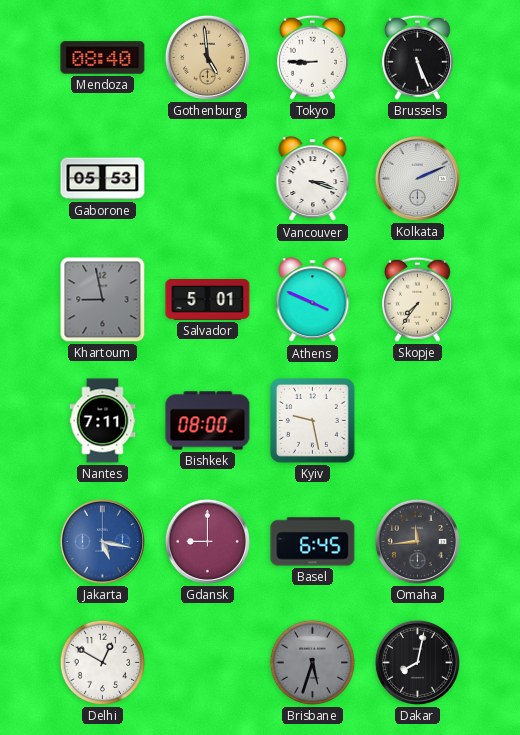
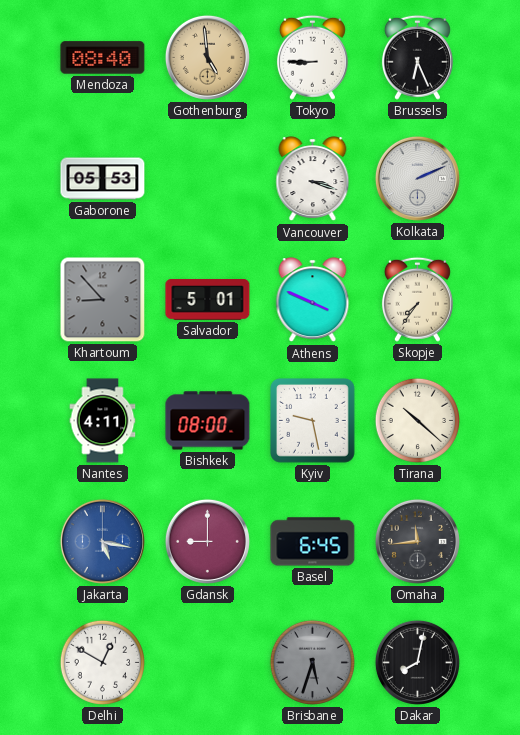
Brussels: 5:26 -> 6:26
Khartoum: 8:58 -> 8:53
Nantes: 7:11 -> 4:11
Tirana: none -> 10:22
